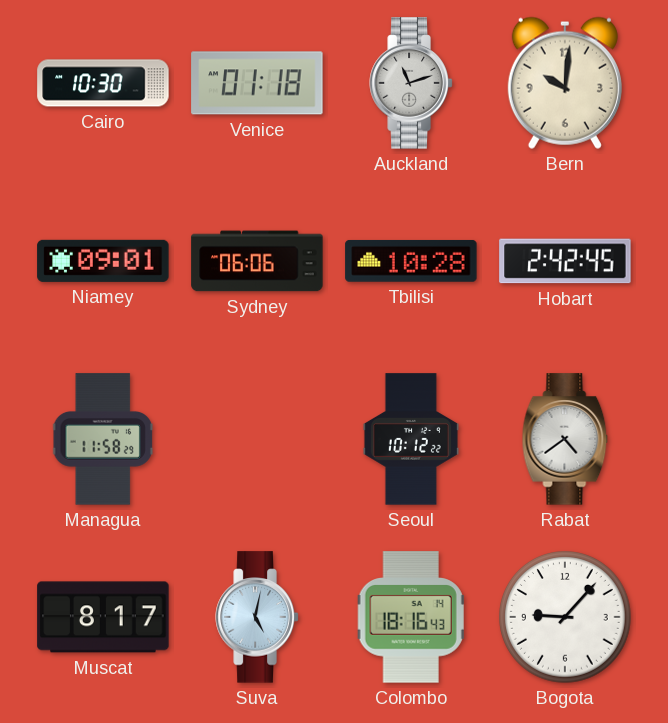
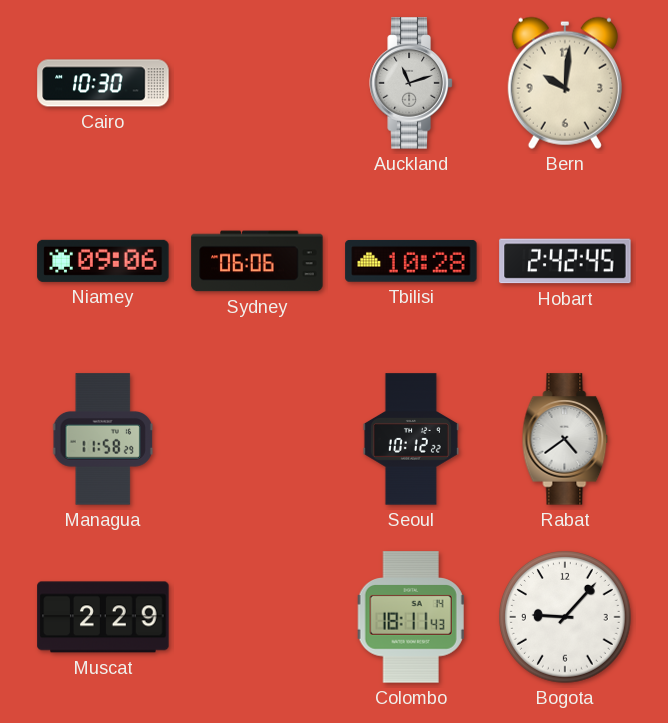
Venice: 01:18 -> none
Niamey: 09:01 -> 09:06
Muscat: 8:17 -> 2:29
Suva: 5:02 -> none
Colombo: 18:16 -> 18:11
